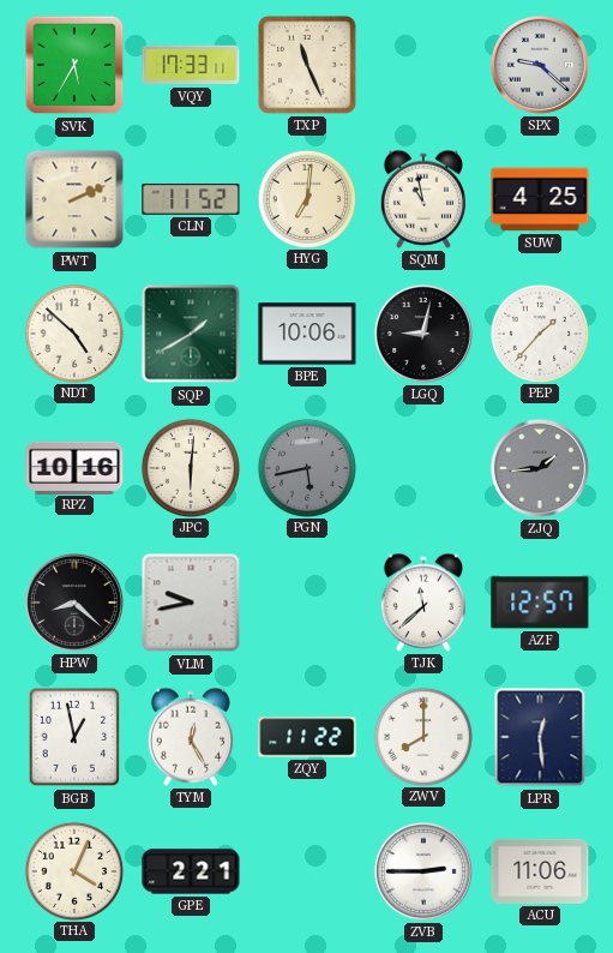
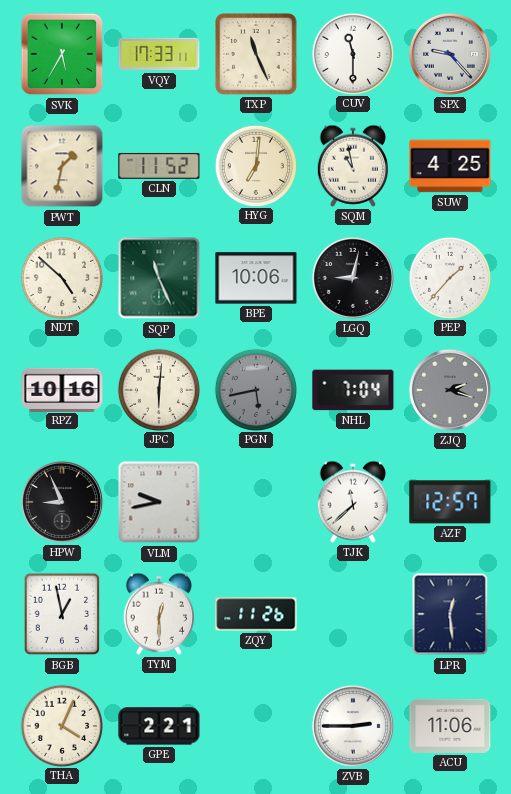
CUV: none -> 11:30
SPX: 9:22 -> 9:23
PWT: 2:11 -> 1:32
SQP: 1:40 -> 11:26
NHL: none -> 7:04
ZJQ: 1:44 -> 2:18
HPW: 8:22 -> 8:56
TYM: 12:25 -> 12:30
ZQY: 11:22 -> 11:26
ZWV: 8:00 -> none
